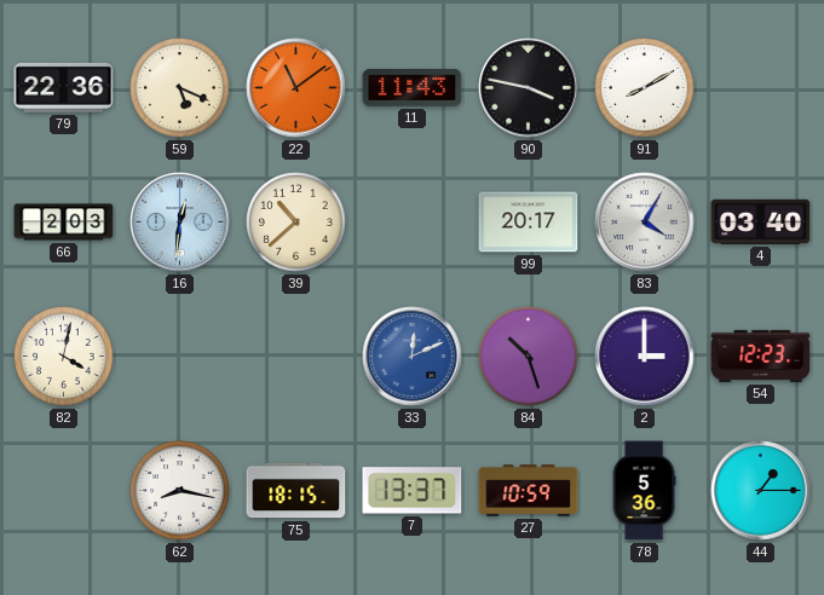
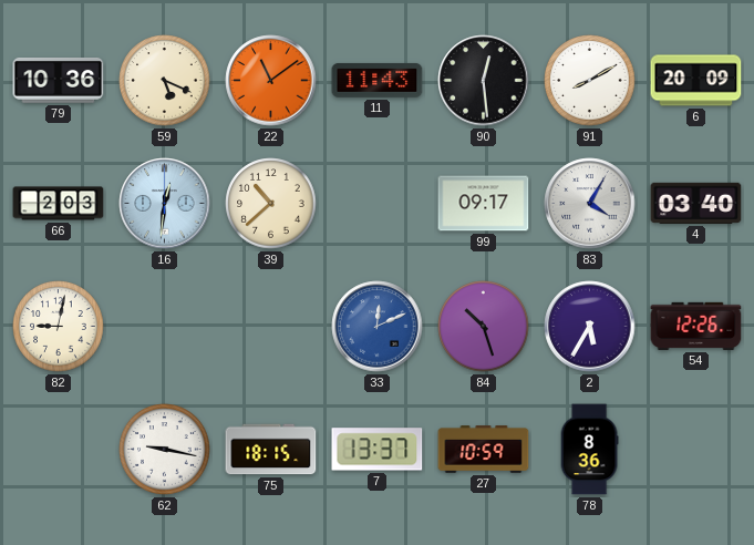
79: 22:36 -> 10:36
90: 3:47 -> 12:29
6: none -> 20:09
99: 20:17 -> 09:17
82: 4:02 -> 9:02
2: 3:00 -> 5:35
54: 12:23 -> 12:26
62: 8:17 -> 9:17
78: 5:36 -> 8:36
44: 1:15 -> none
